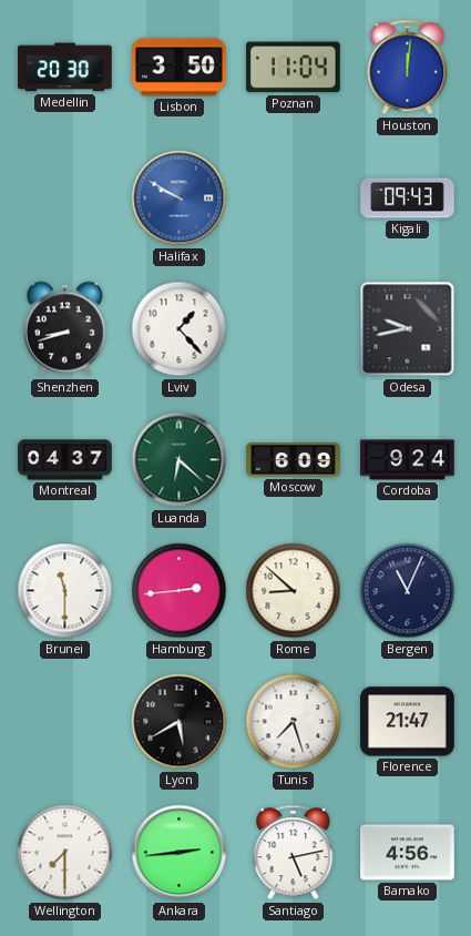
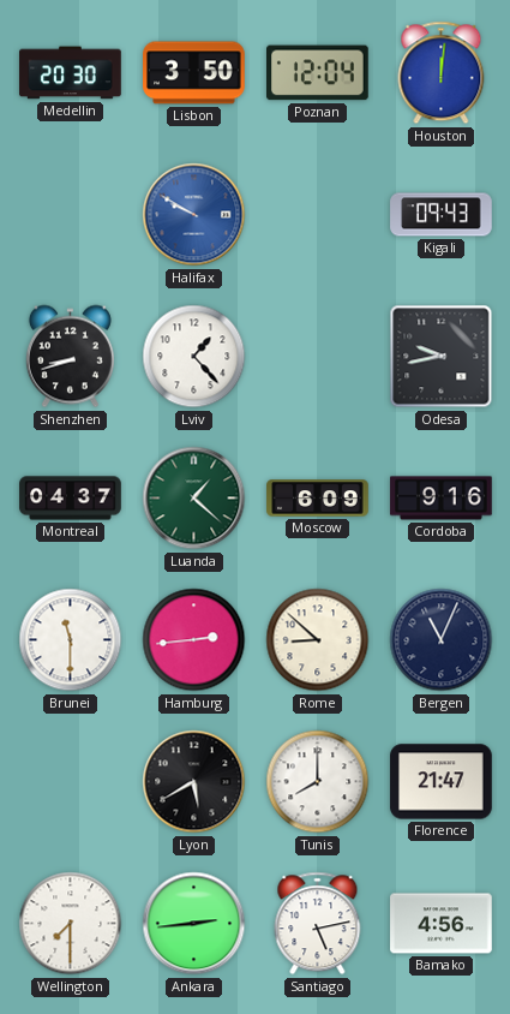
Poznan: 11:04 -> 12:04
Luanda: 6:22 -> 1:22
Cordoba: 9:24 -> 9:16
Tunis: 7:27 -> 8:00
